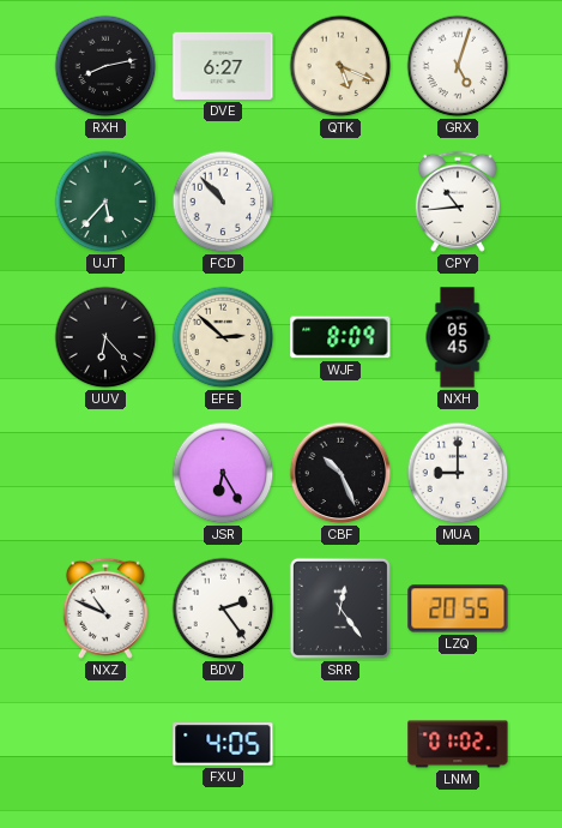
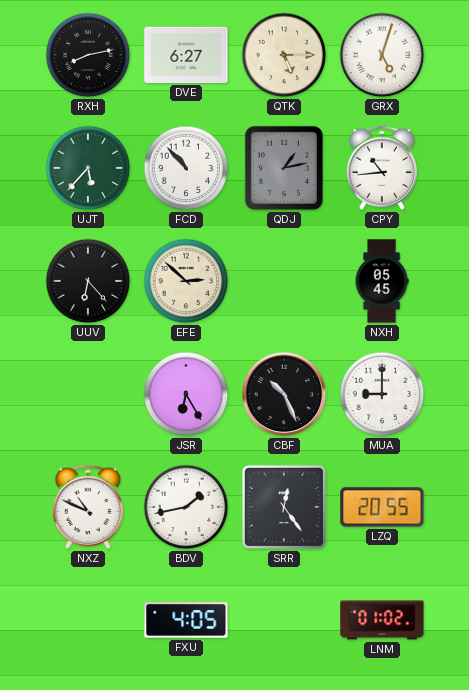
QTK: 5:19 -> 5:15
QDJ: none -> 1:13
WJF: 8:09 -> none
BDV: 2:24 -> 1:43
